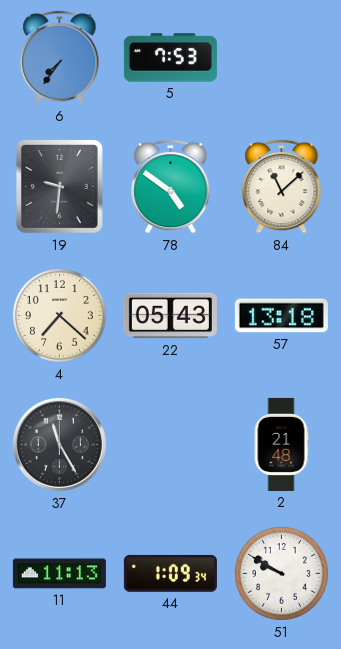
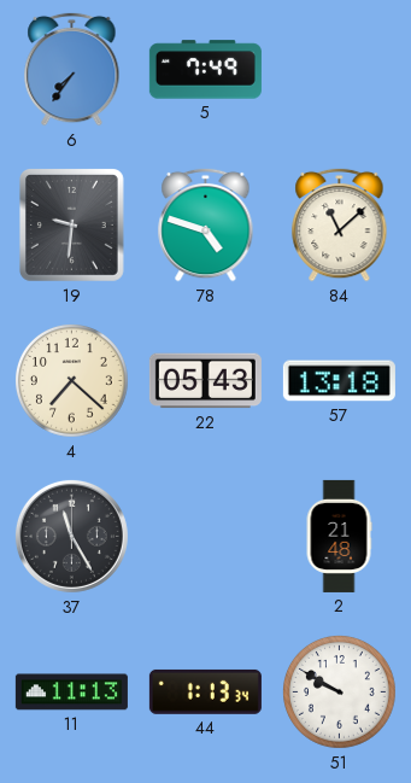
5: 7:53 -> 7:49
78: 4:51 -> 4:48
44: 1:09 -> 1:13
